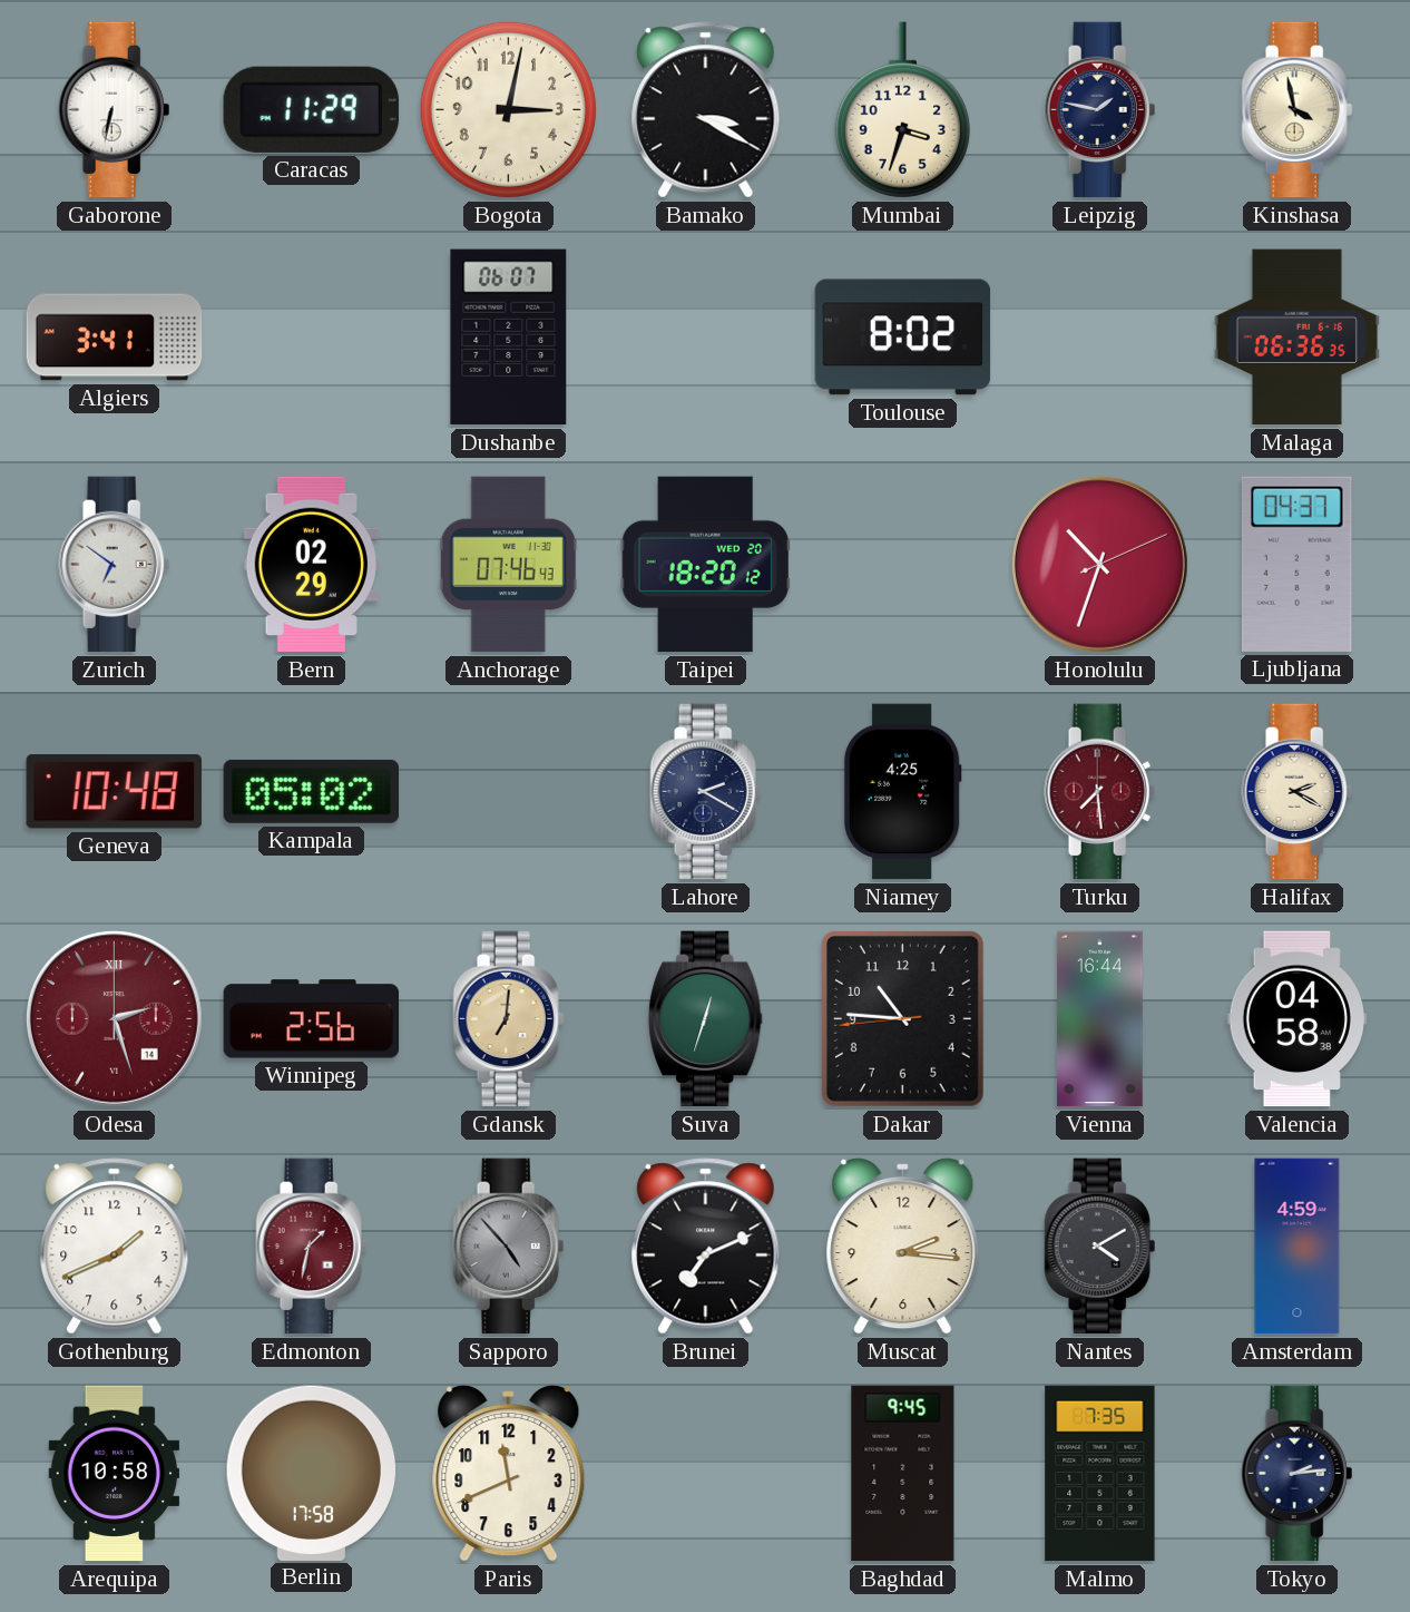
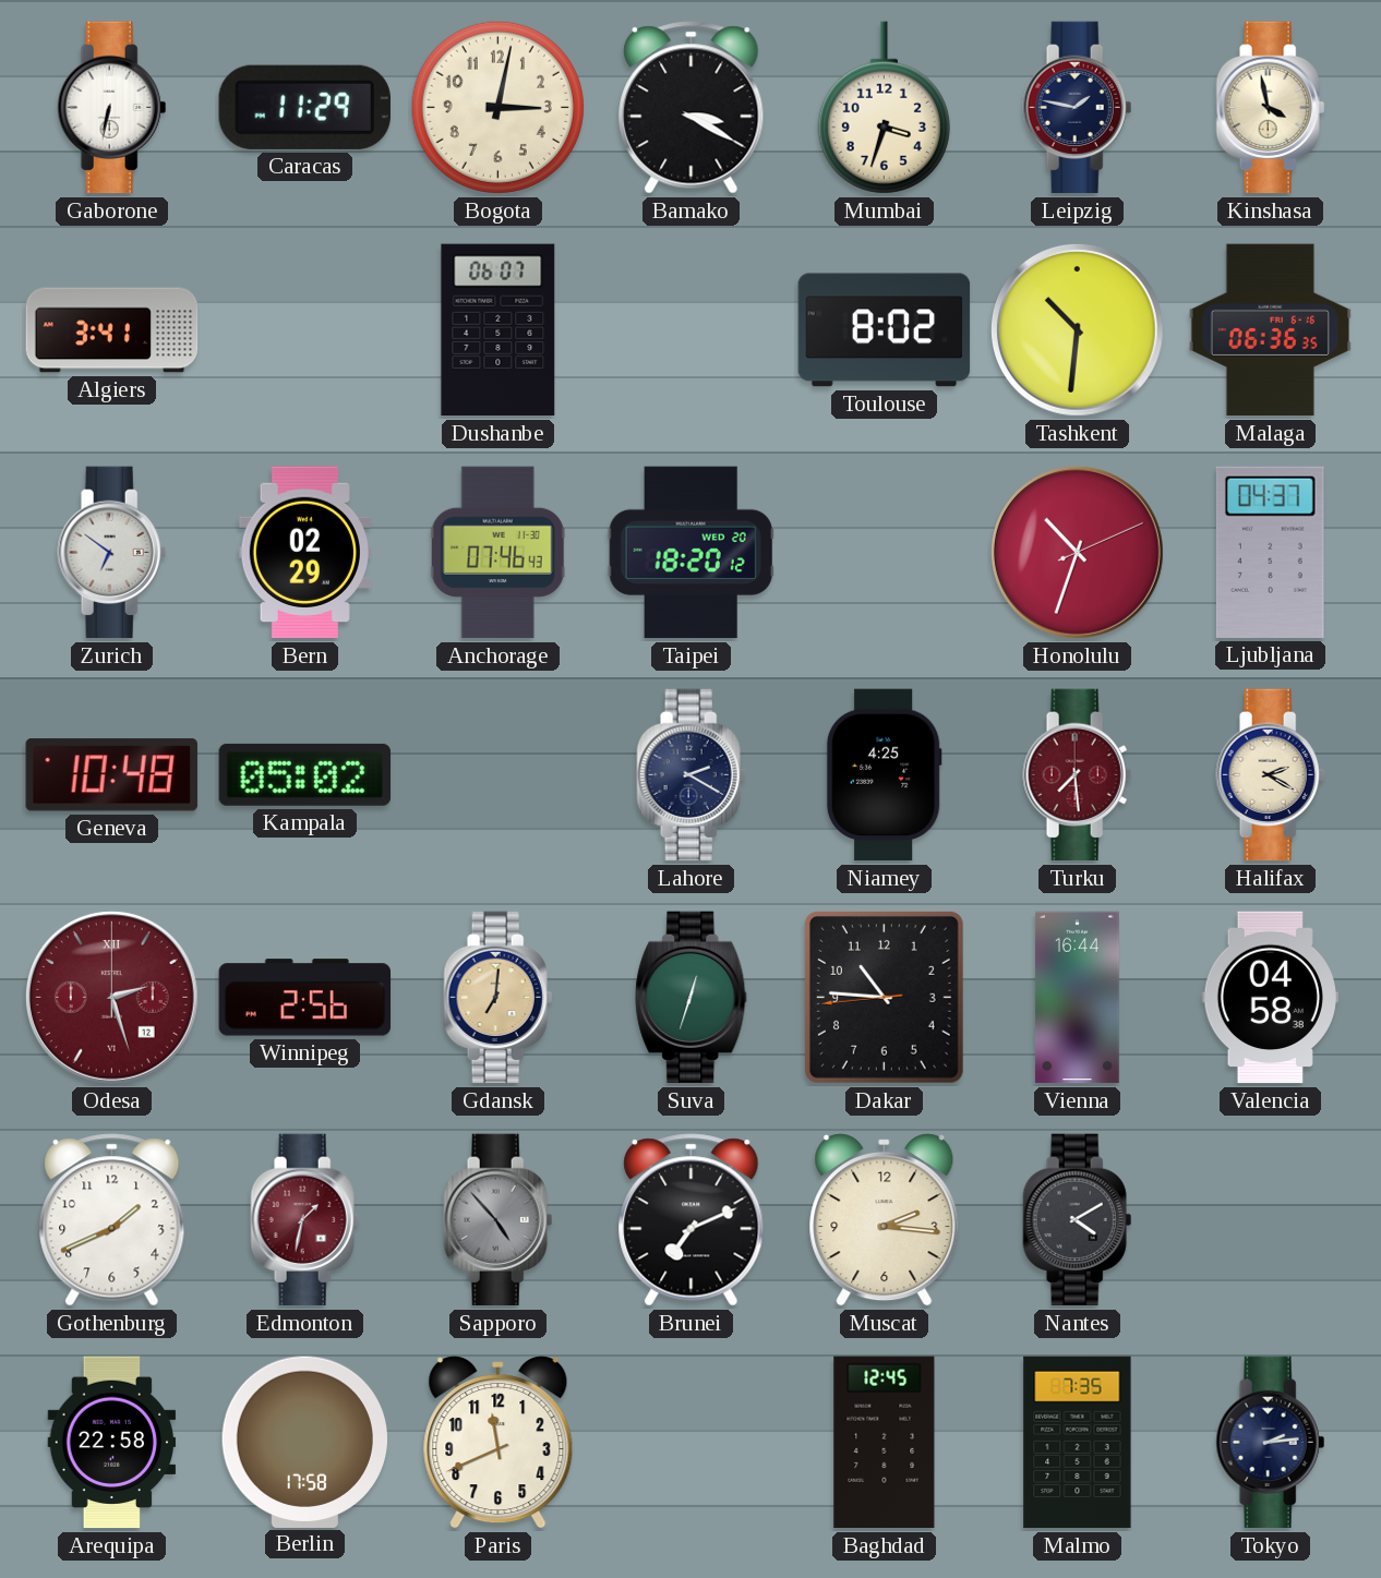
Tashkent: none -> 10:31
Odesa date: 14 -> 12
Amsterdam: 4:59 -> none
Arequipa: 10:58 -> 22:58
Baghdad: 9:45 -> 12:45
